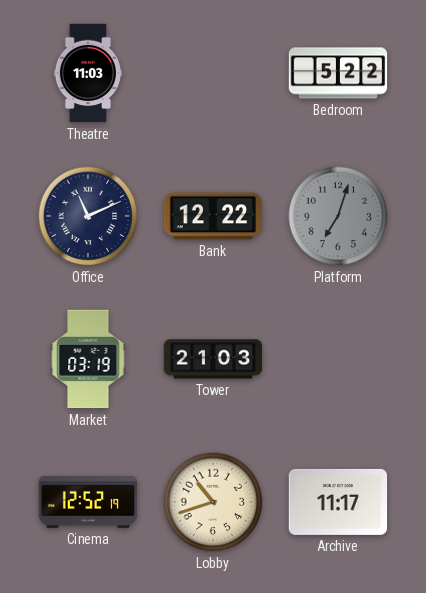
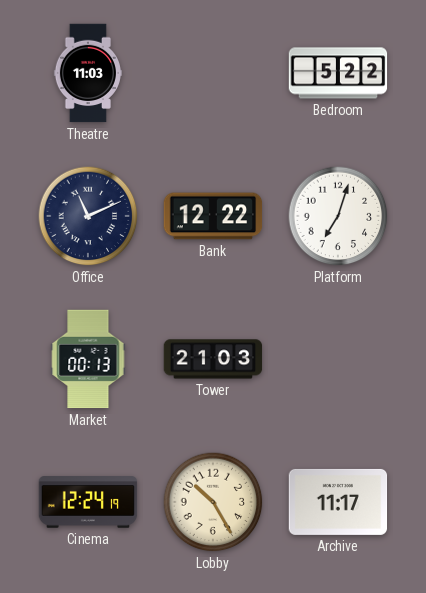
Platform dial: grey -> white
Market: 03:19 -> 00:13
Cinema: 12:52 -> 12:24
Lobby: 10:42 -> 10:25
